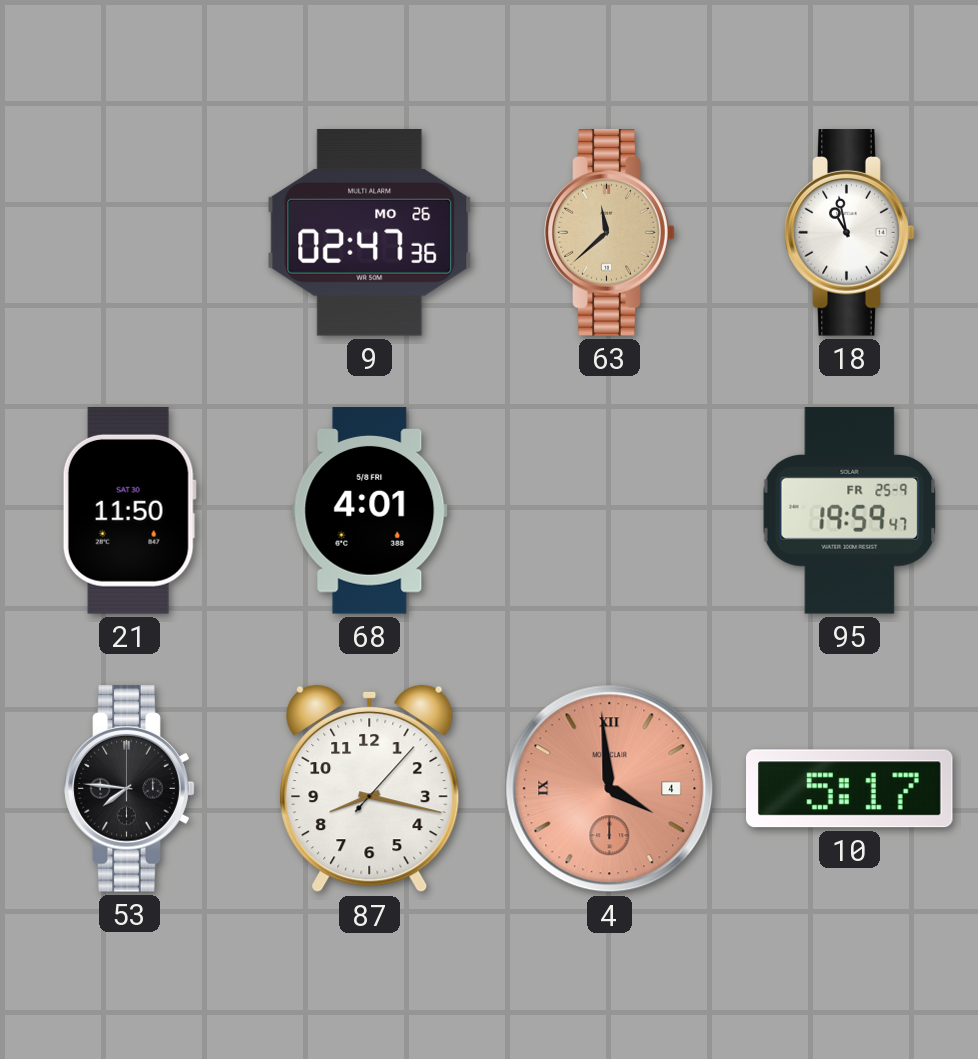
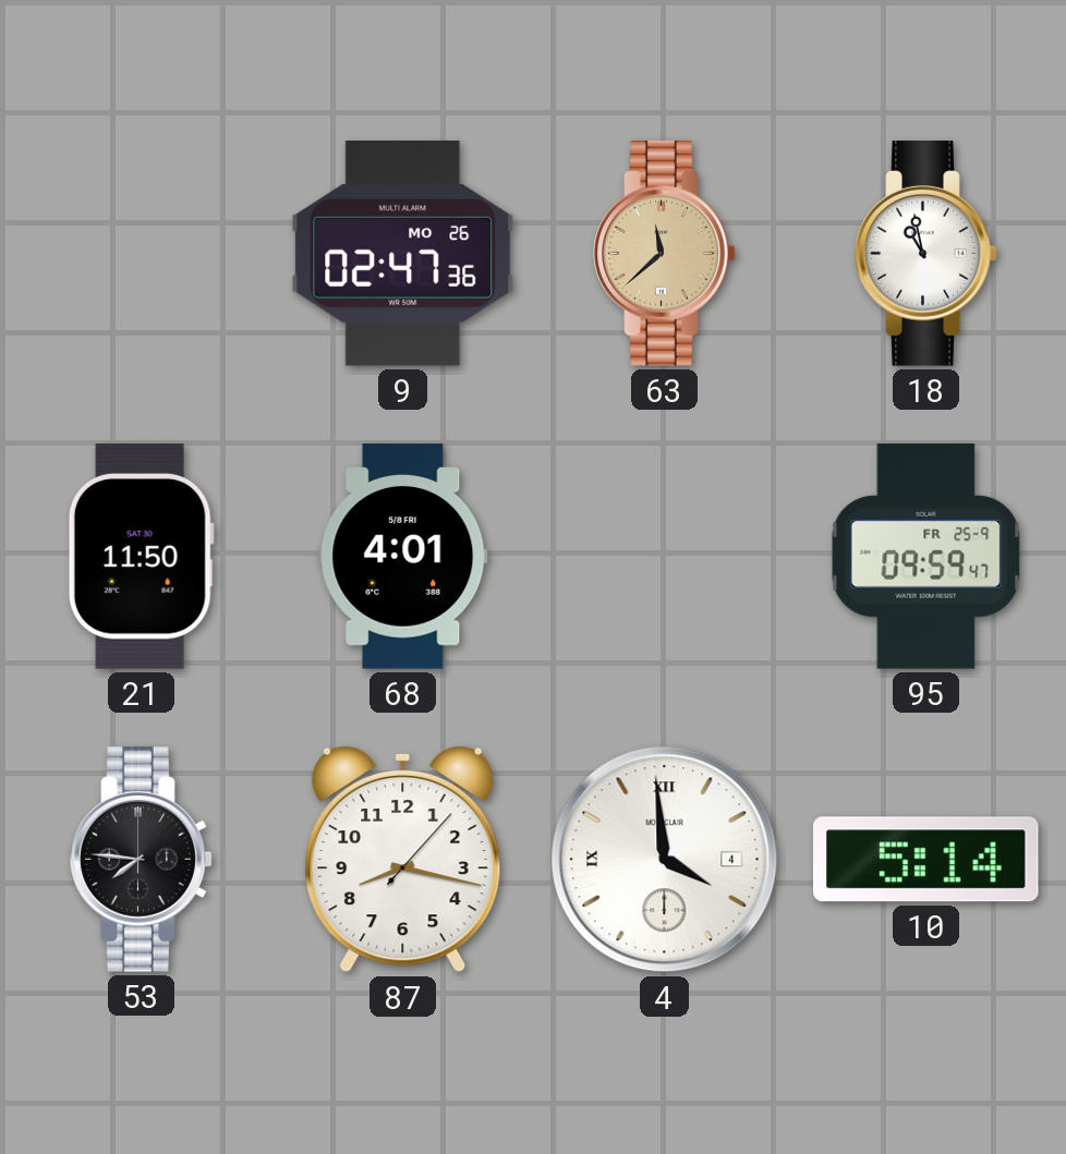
95: 19:59 -> 09:59
4 dial: salmon -> white
10: 5:17 -> 5:14
